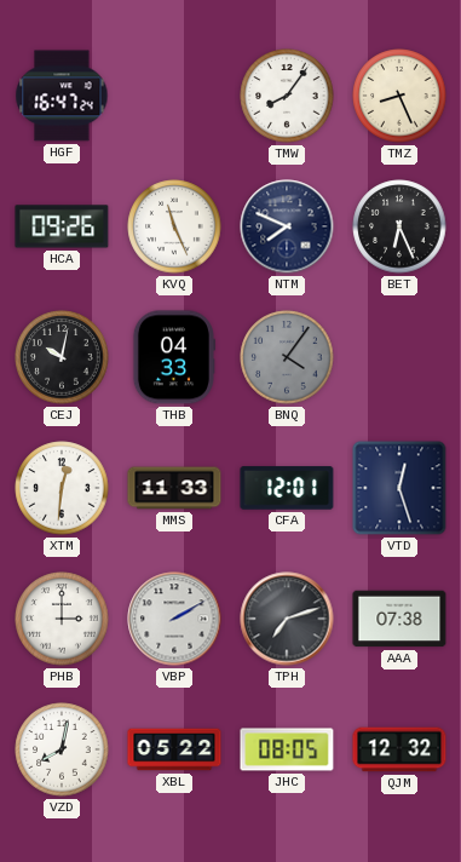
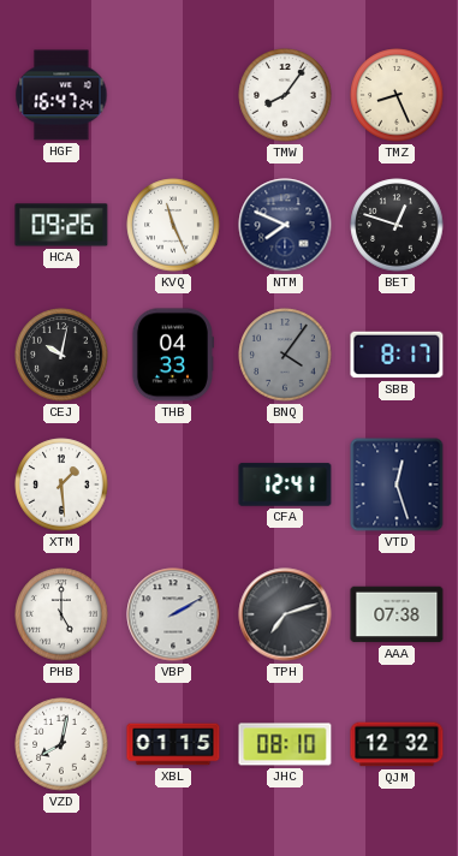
BET: 6:26 -> 12:48
SBB: none -> 8:17
XTM: 12:31 -> 1:29
MMS: 11:33 -> none
CFA: 12:01 -> 12:41
PHB: 3:00 -> 5:00
XBL: 05:22 -> 01:15
JHC: 08:05 -> 08:10
